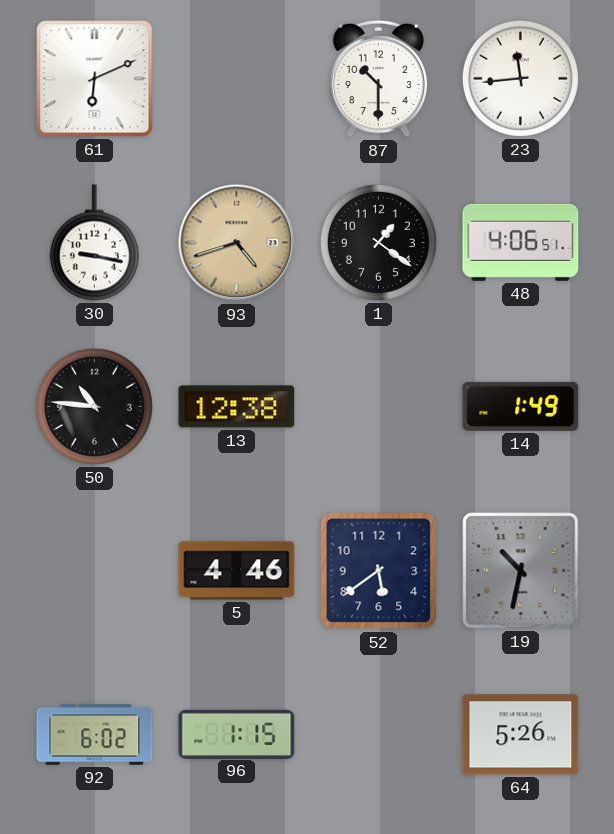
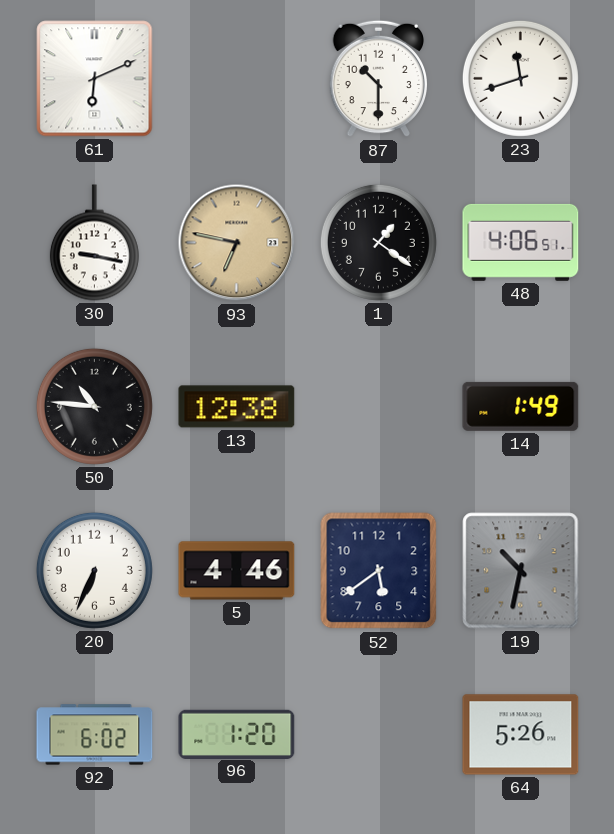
23: 11:44 -> 11:42
93: 4:42 -> 6:47
20: none -> 6:34
96: 1:15 -> 1:20
